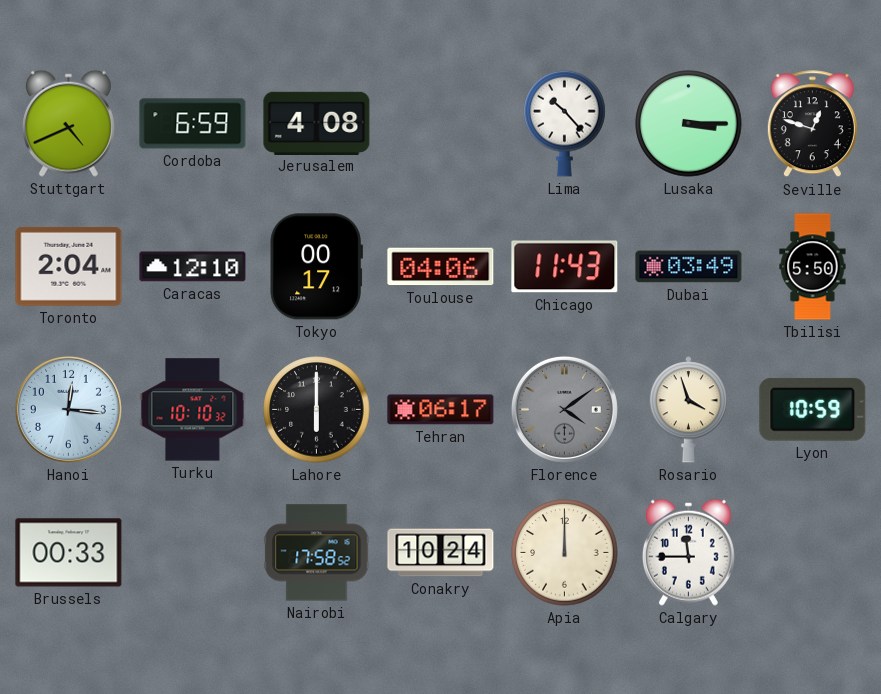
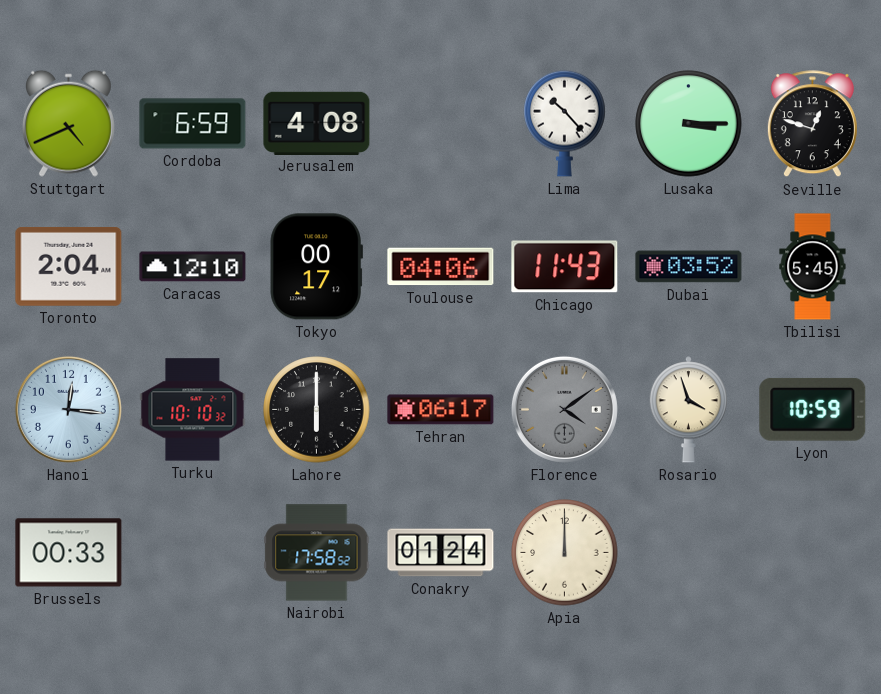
Dubai: 03:49 -> 03:52
Tbilisi: 5:50 -> 5:45
Conakry: 10:24 -> 01:24
Calgary: 11:45 -> none
